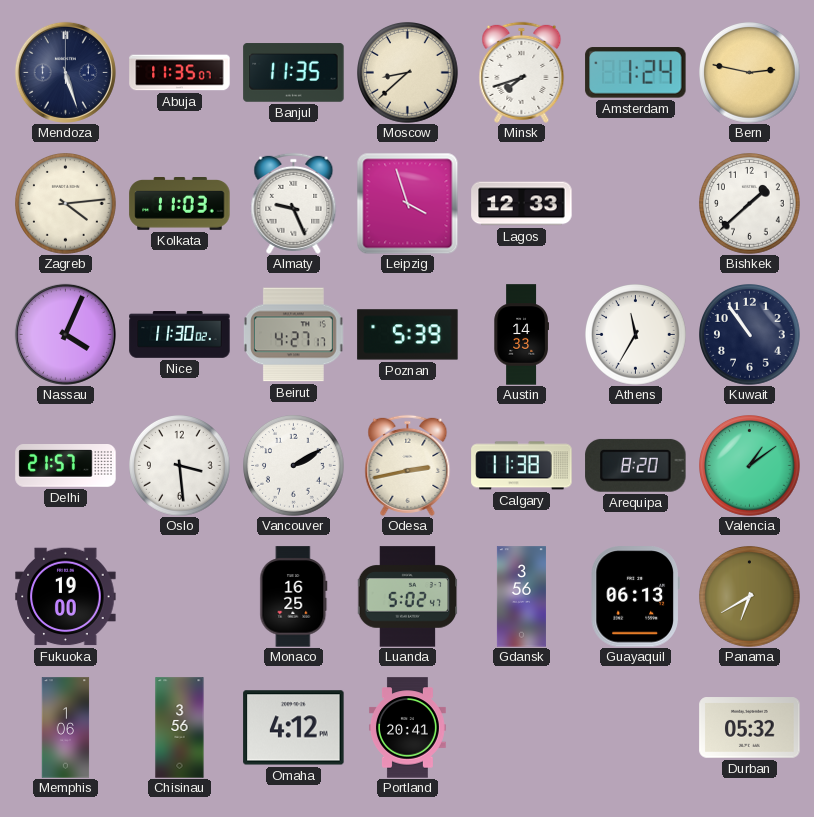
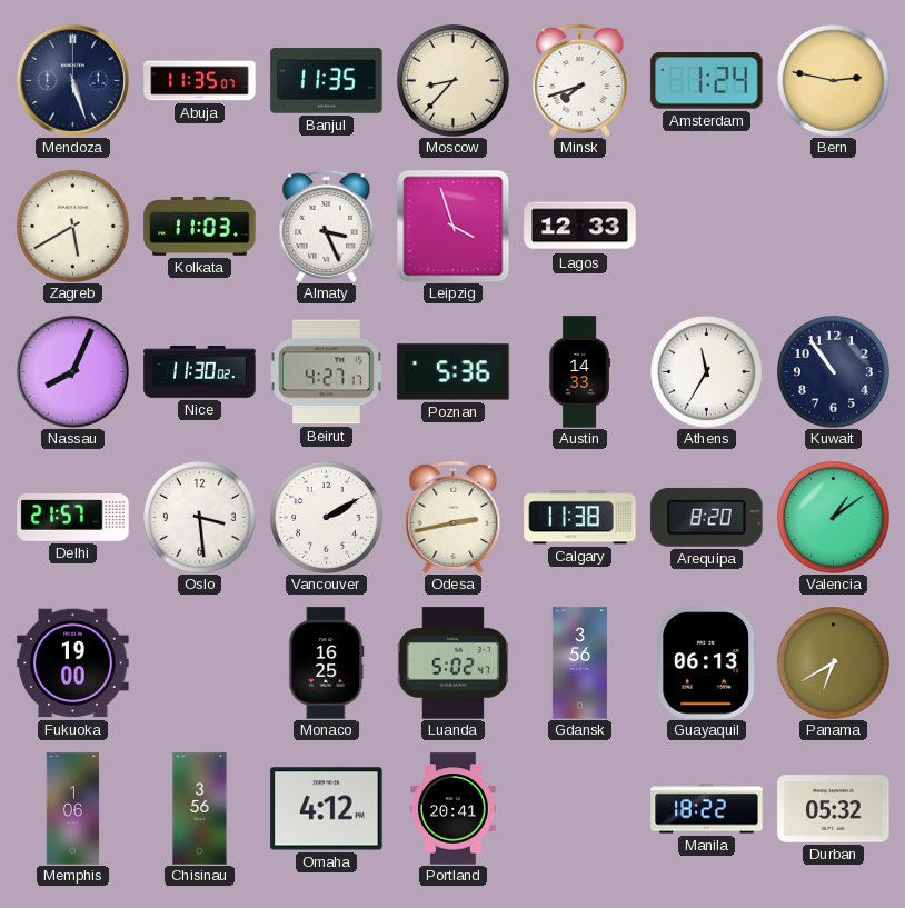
Moscow: 8:38 -> 8:37
Zagreb: 4:14 -> 5:40
Almaty: 9:26 -> 3:26
Bishkek: 1:38 -> none
Nassau: 4:04 -> 8:04
Poznan: 5:39 -> 5:36
Manila: none -> 18:22
